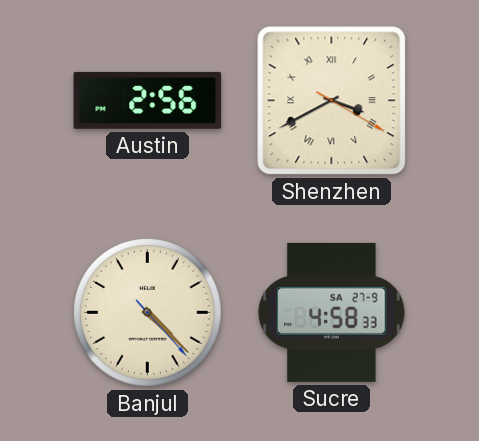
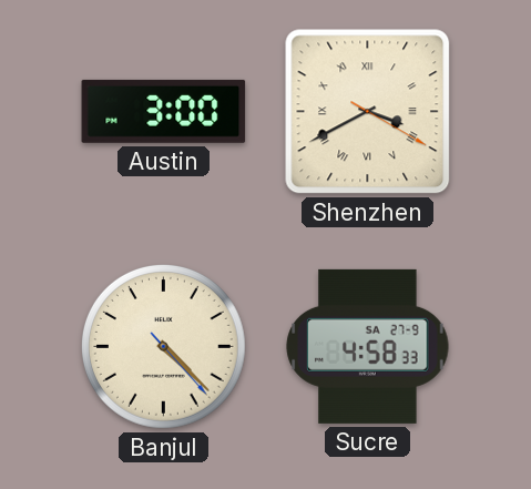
Austin: 2:56 -> 3:00
